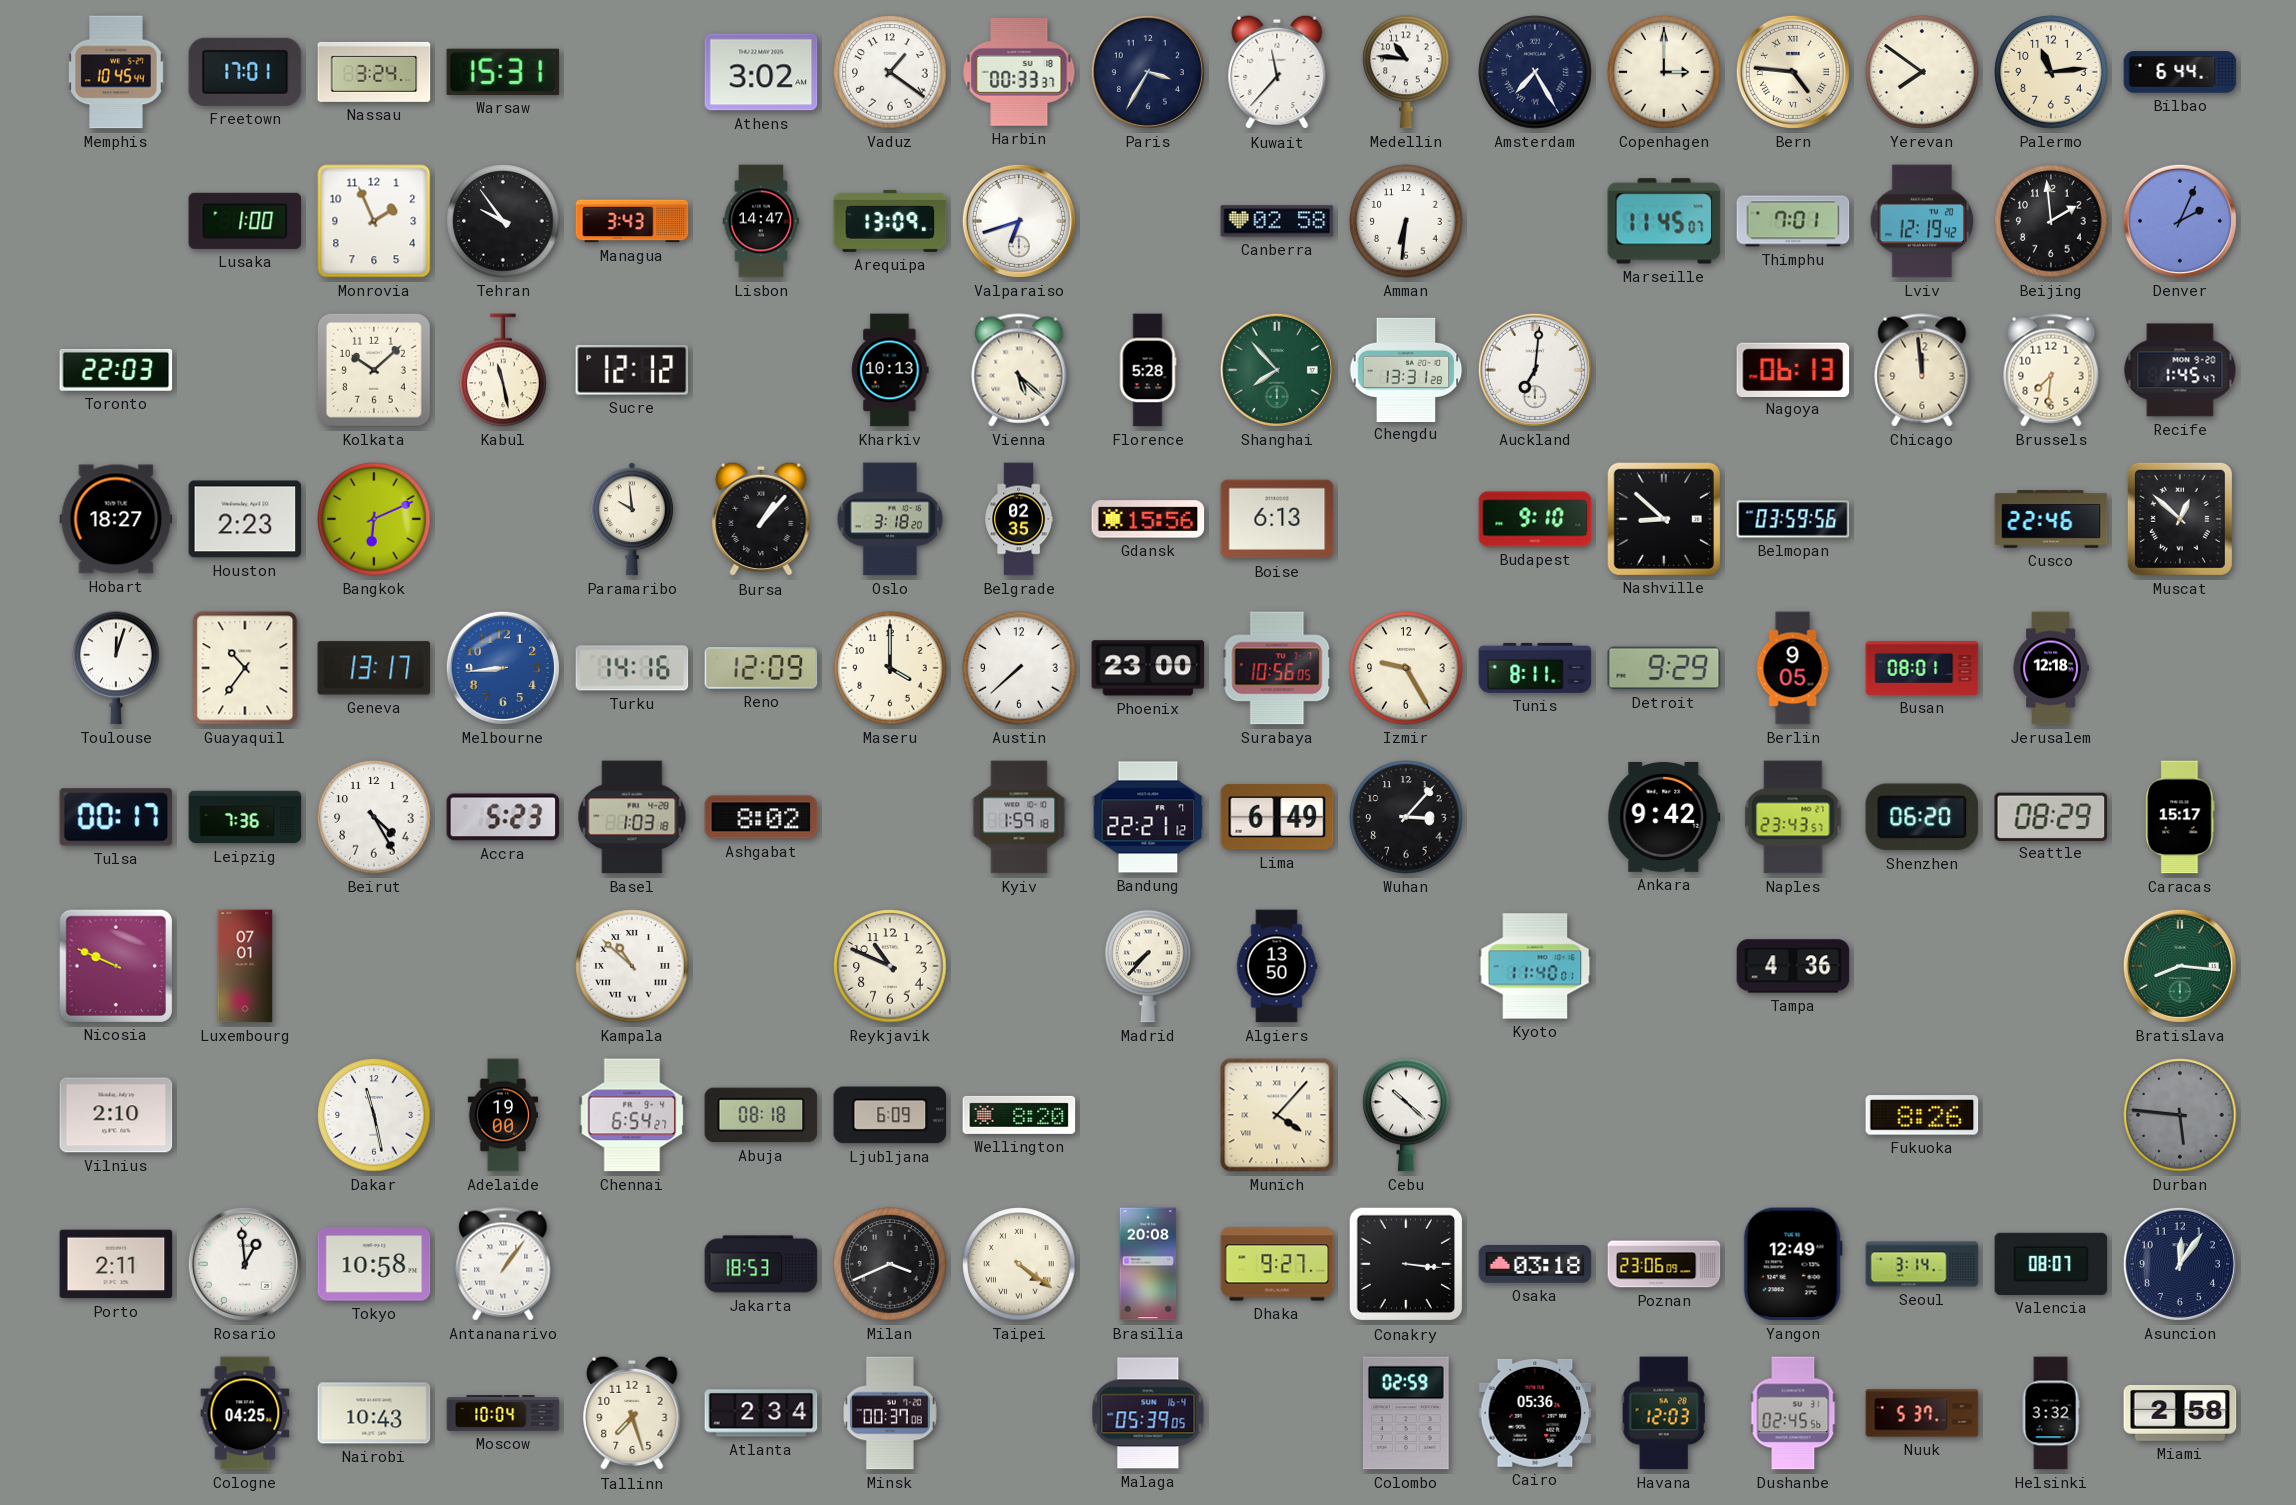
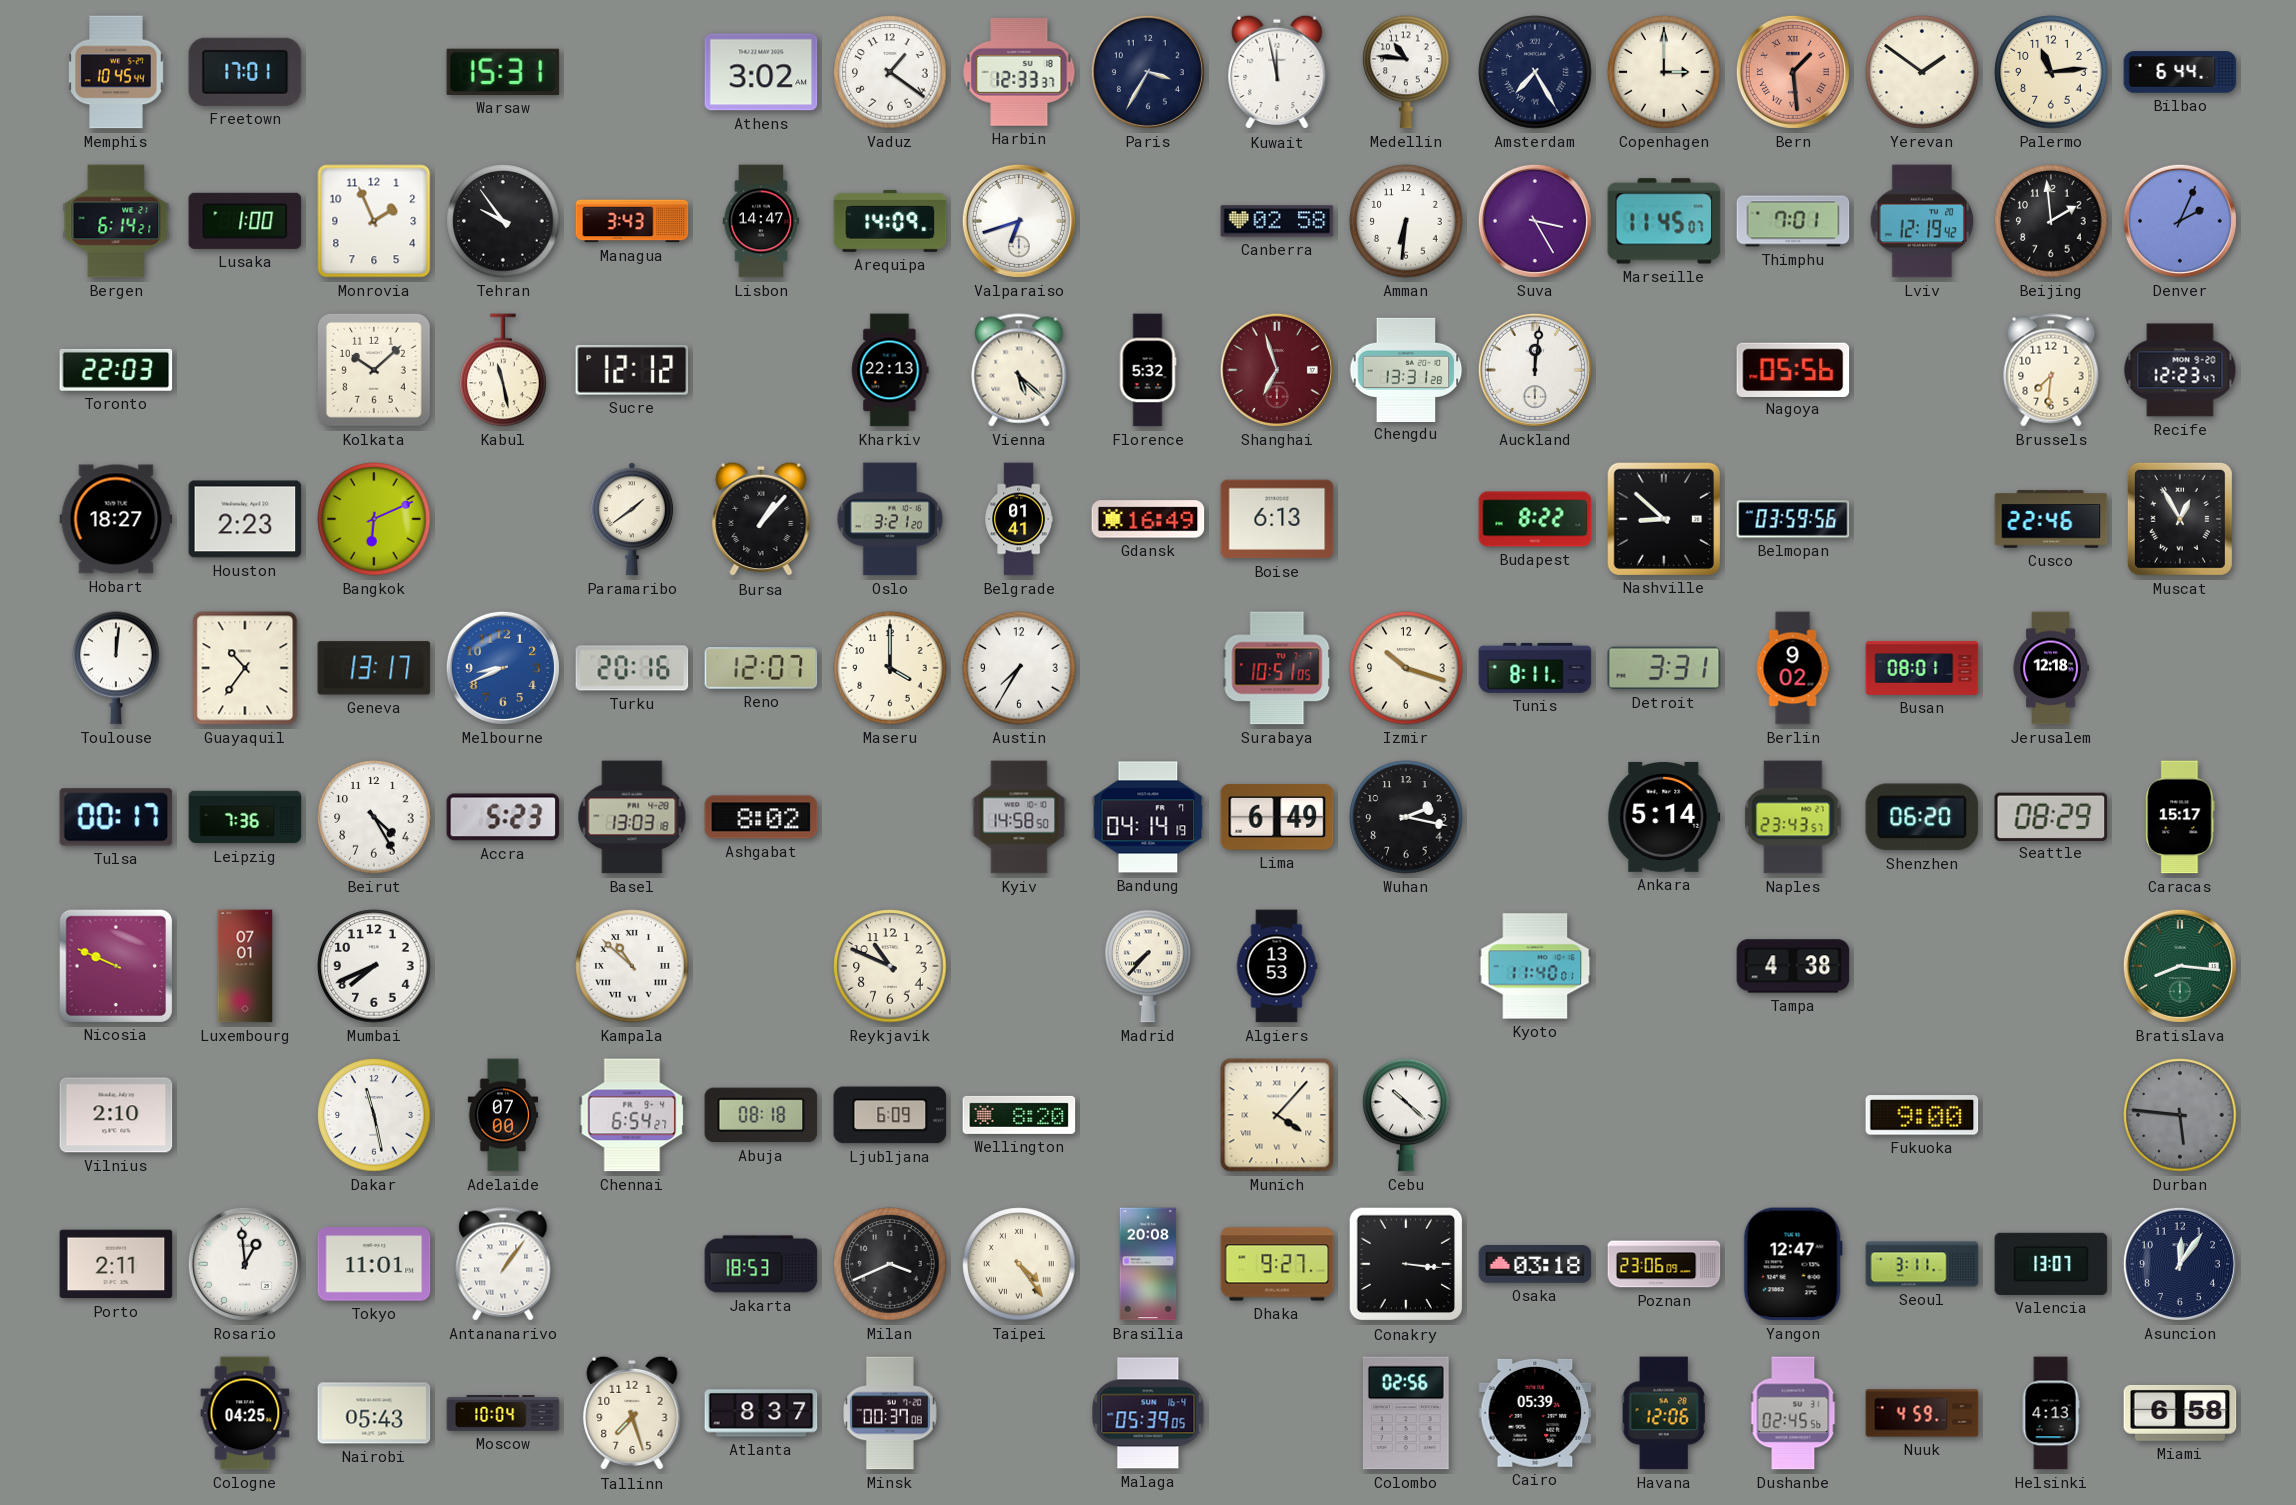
Nassau: 3:24 -> none
Harbin: 00:33 -> 12:33
Kuwait: 11:37 -> 11:58
Bern: 4:46 -> 1:29
Bern dial: cream -> salmon
Yerevan: 7:51 -> 1:51
Bergen: none -> 6:14
Arequipa: 13:09 -> 14:09
Suva: none -> 3:25
Kharkiv: 10:13 -> 22:13
Florence: 5:28 -> 5:32
Shanghai: 7:53 -> 6:57
Shanghai dial: green -> burgundy
Auckland: 7:01 -> 12:01
Nagoya: 06:13 -> 05:56
Chicago: 11:59 -> none
Recife: 1:45 -> 12:23
Paramaribo: 9:59 -> 1:39
Oslo: 3:18 -> 3:21
Belgrade: 02:35 -> 01:41
Gdansk: 15:56 -> 16:49
Budapest: 9:10 -> 8:22
Muscat: 12:52 -> 12:55
Toulouse: 12:03 -> 12:01
Melbourne: 8:44 -> 8:41
Turku: 14:16 -> 20:16
Reno: 12:09 -> 12:07
Austin: 7:38 -> 7:35
Phoenix: 23:00 -> none
Surabaya: 10:56 -> 10:51
Izmir: 9:25 -> 10:18
Detroit: 9:29 -> 3:31
Berlin: 9:05 -> 9:02
Basel: 1:03 -> 13:03
Kyiv: 1:59 -> 14:58
Bandung: 22:21 -> 04:14
Wuhan: 3:07 -> 2:17
Ankara: 9:42 -> 5:14
Mumbai: none -> 7:41
Algiers: 13:50 -> 13:53
Tampa: 4:36 -> 4:38
Adelaide: 19:00 -> 07:00
Fukuoka: 8:26 -> 9:00
Tokyo: 10:58 -> 11:01
Taipei: 4:21 -> 4:24
Yangon: 12:49 -> 12:47
Seoul: 3:14 -> 3:11
Valencia: 08:07 -> 13:07
Nairobi: 10:43 -> 05:43
Atlanta: 2:34 -> 8:37
Colombo: 02:59 -> 02:56
Cairo: 05:36 -> 05:39
Havana: 12:03 -> 12:06
Nuuk: 5:37 -> 4:59
Helsinki: 3:32 -> 4:13
Miami: 2:58 -> 6:58
